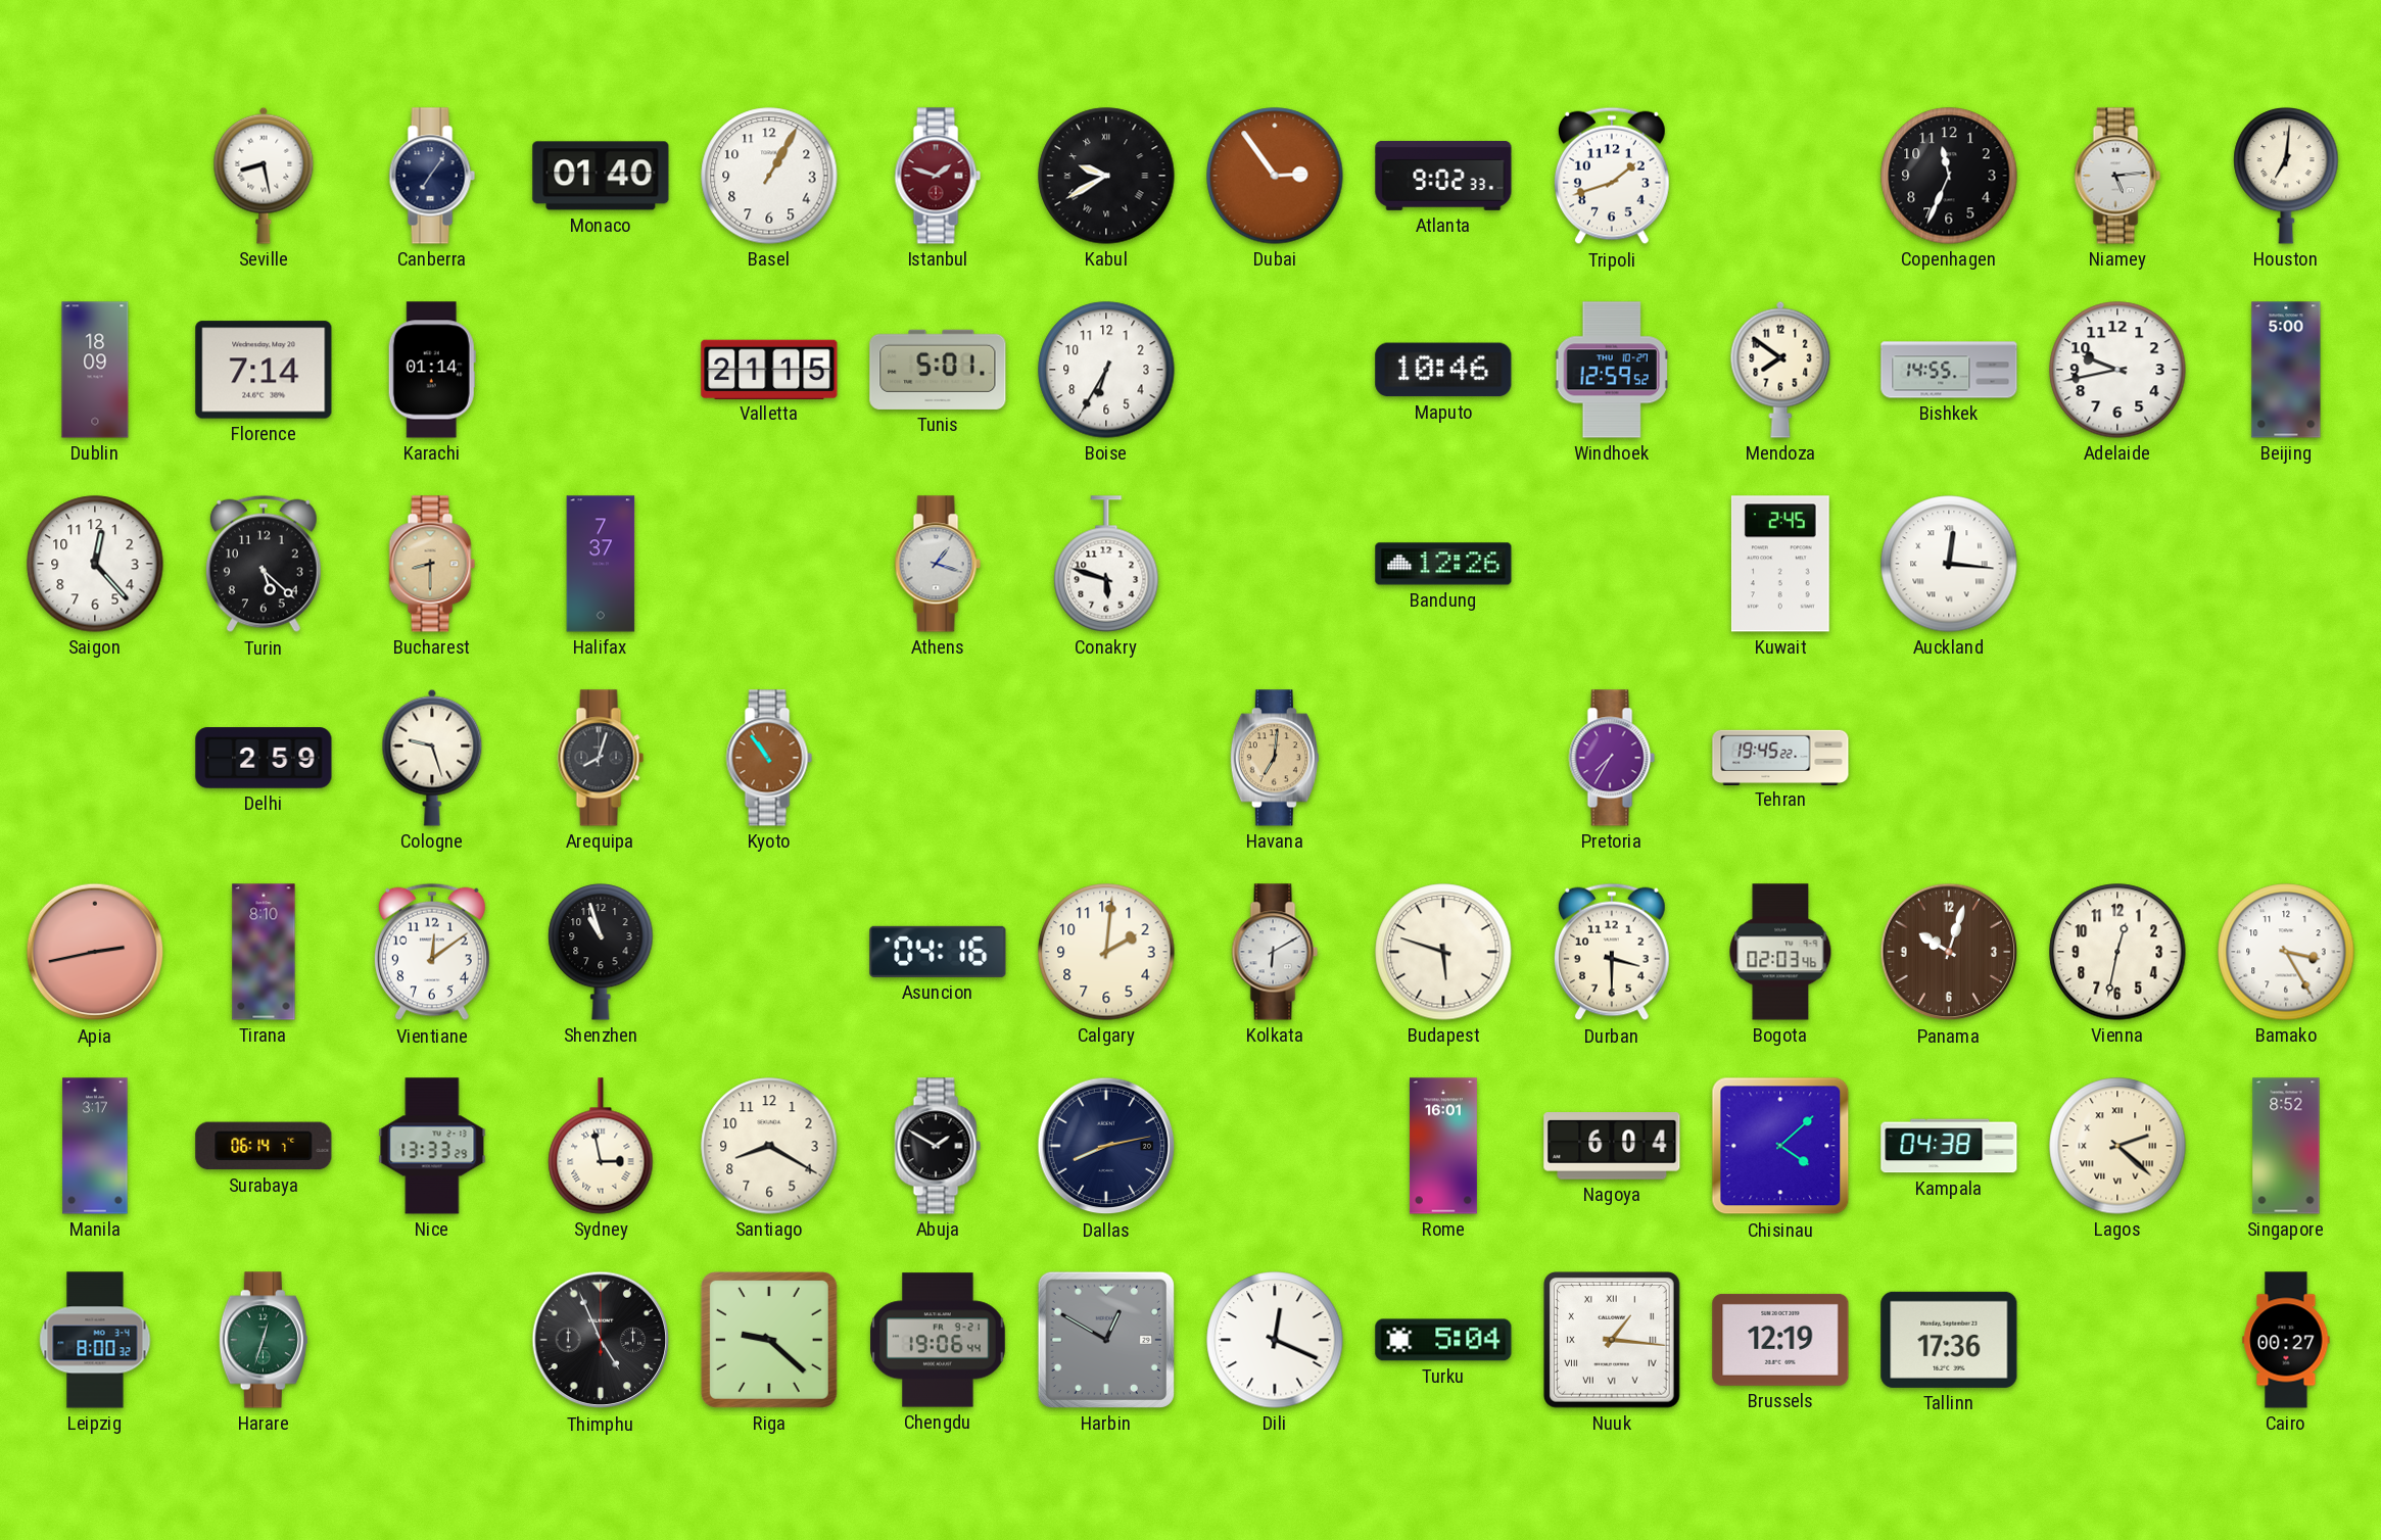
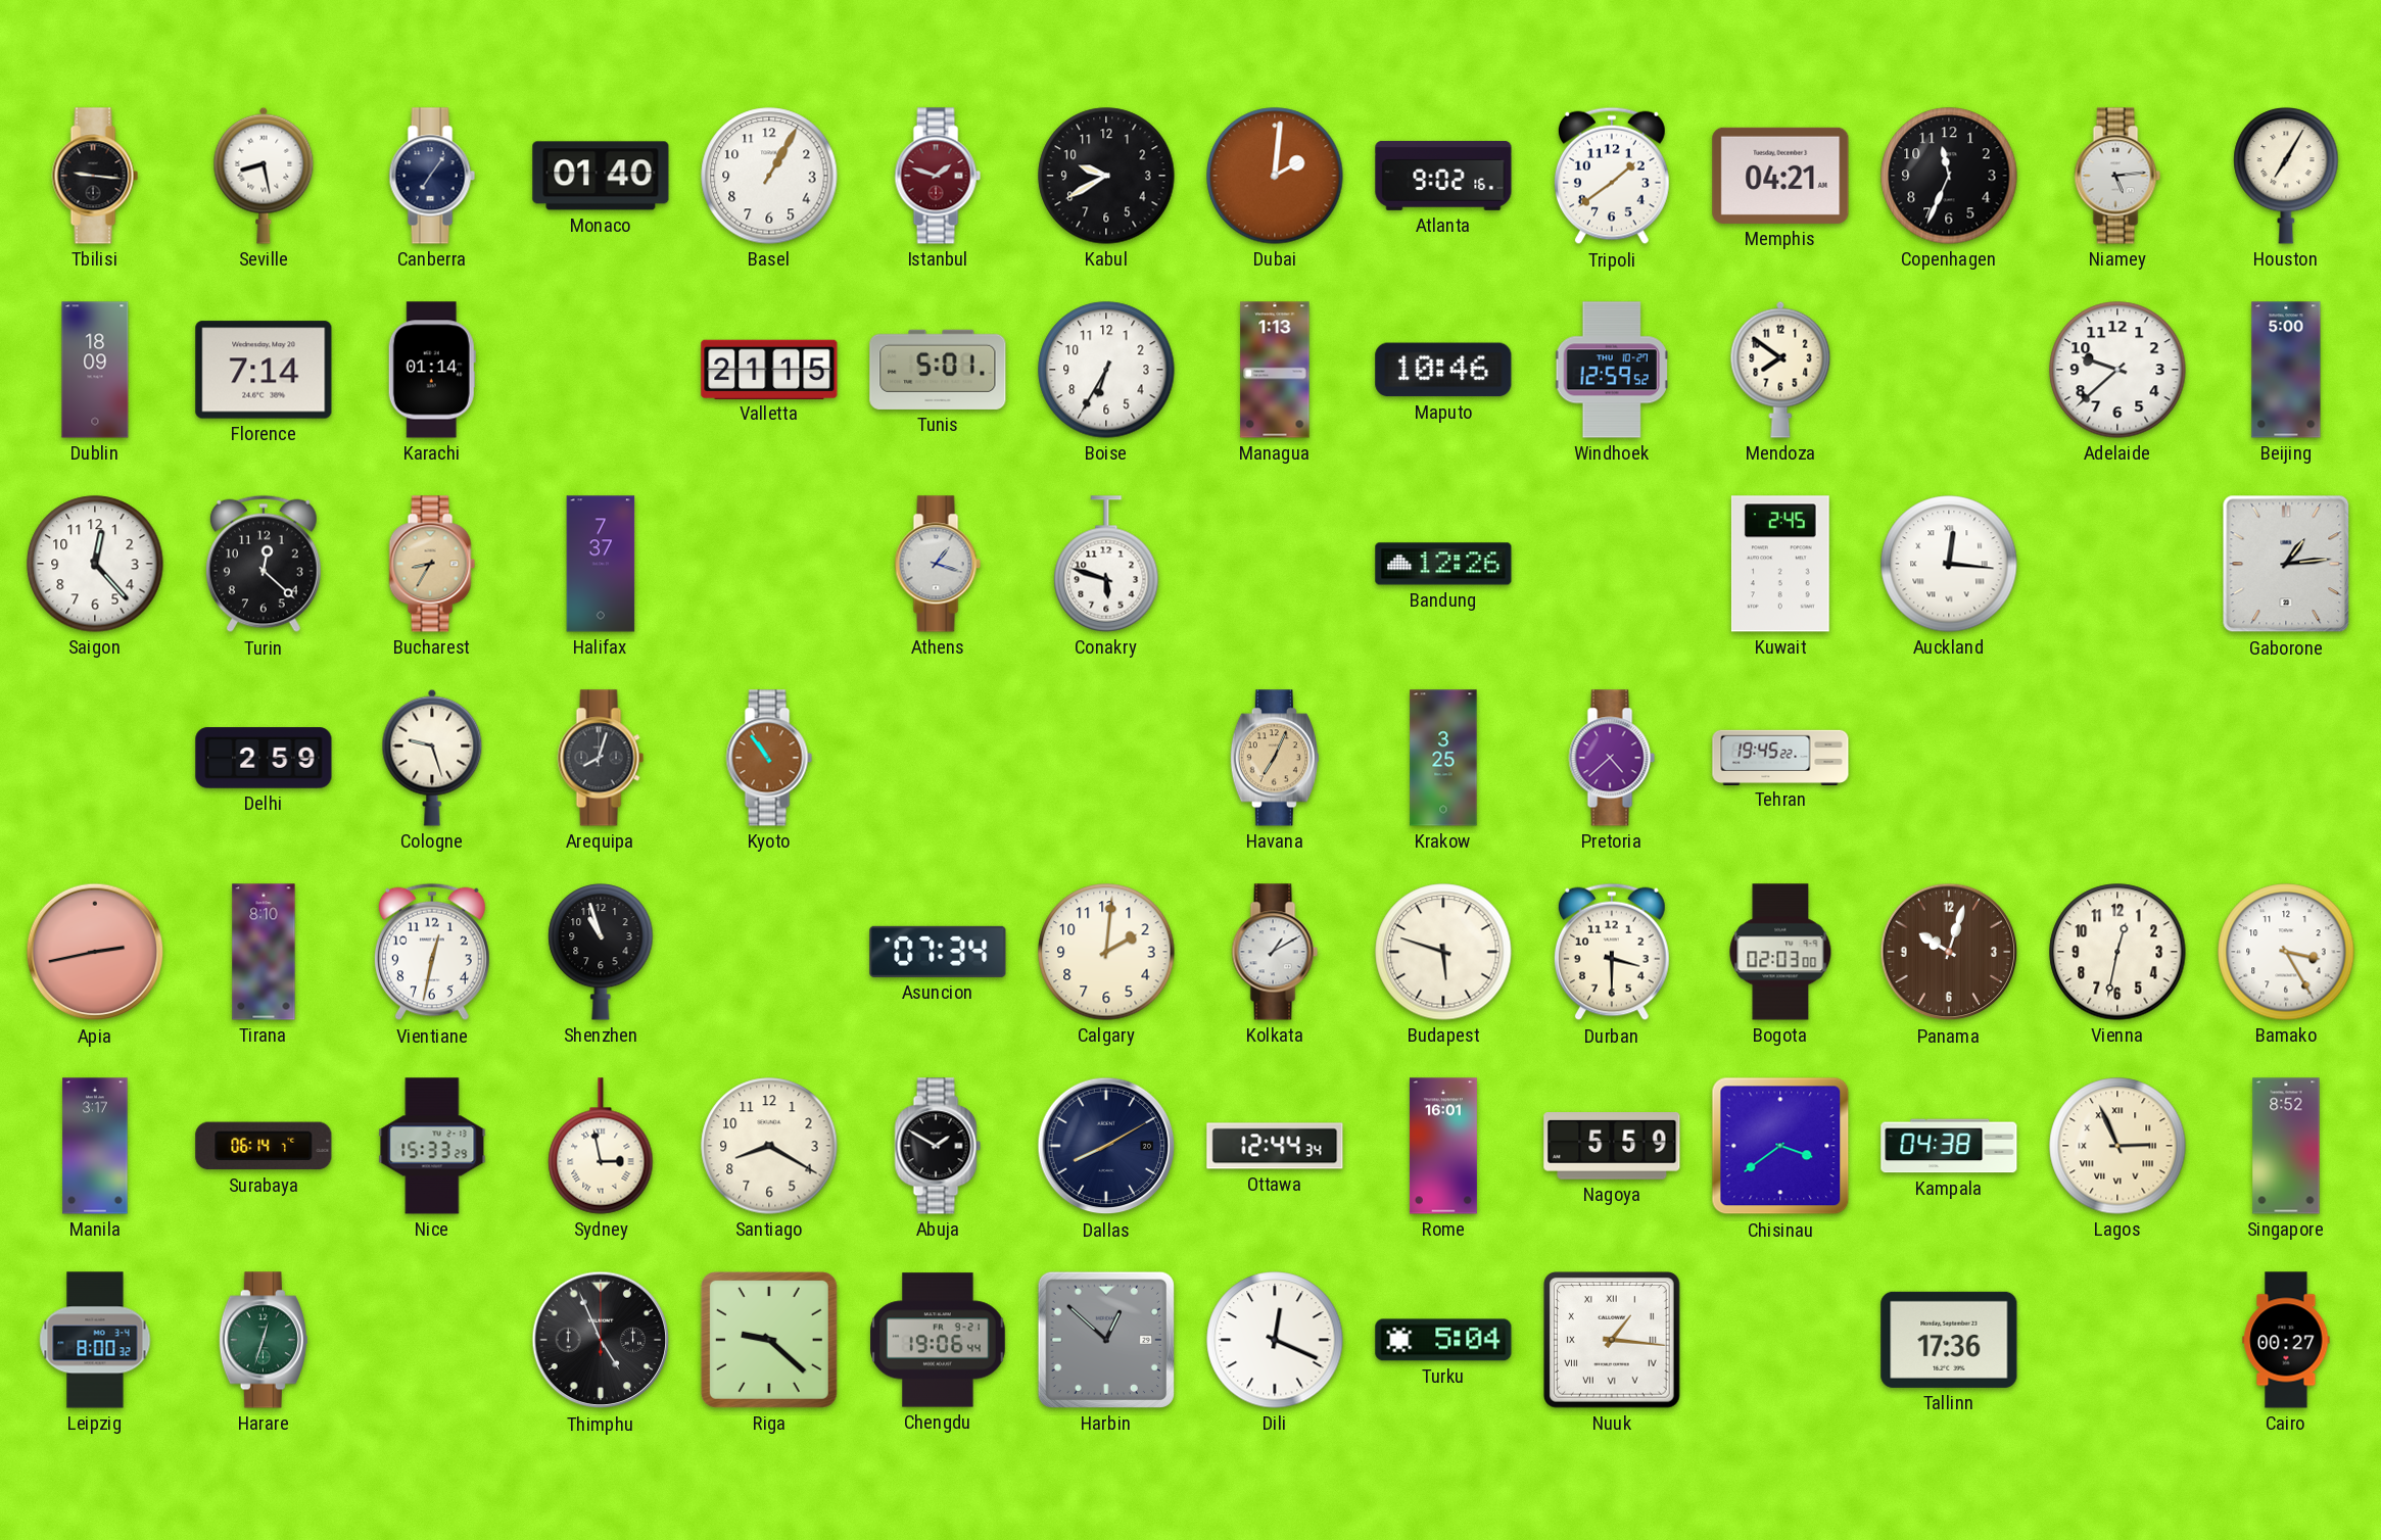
Tbilisi: none -> 9:16
Kabul numerals: Roman -> Arabic
Dubai: 2:54 -> 2:01
Atlanta: 9:02:33 -> 9:02:16
Tripoli: 1:42 -> 1:39
Memphis: none -> 04:21
Houston: 7:01 -> 7:05
Managua: none -> 1:13
Bishkek: 14:55 -> none
Adelaide: 9:43 -> 9:38
Turin: 5:22 -> 12:22
Bucharest: 8:30 -> 8:35
Gaborone: none -> 1:14
Havana: 7:01 -> 7:04
Krakow: none -> 3:25
Pretoria: 7:35 -> 4:38
Vientiane: 12:09 -> 12:32
Asuncion: 04:16 -> 07:34
Kolkata: 6:10 -> 1:10
Bogota: 02:03:46 -> 02:03:00
Nice: 13:33 -> 15:33
Dallas: 8:13 -> 8:10
Ottawa: none -> 12:44
Nagoya: 6:04 -> 5:59
Chisinau: 4:08 -> 3:39
Lagos: 2:22 -> 2:56
Harbin: 12:50 -> 12:52
Brussels: 12:19 -> none
